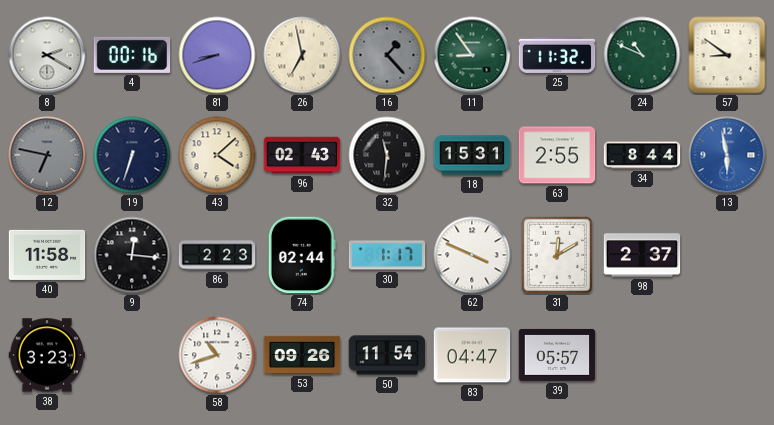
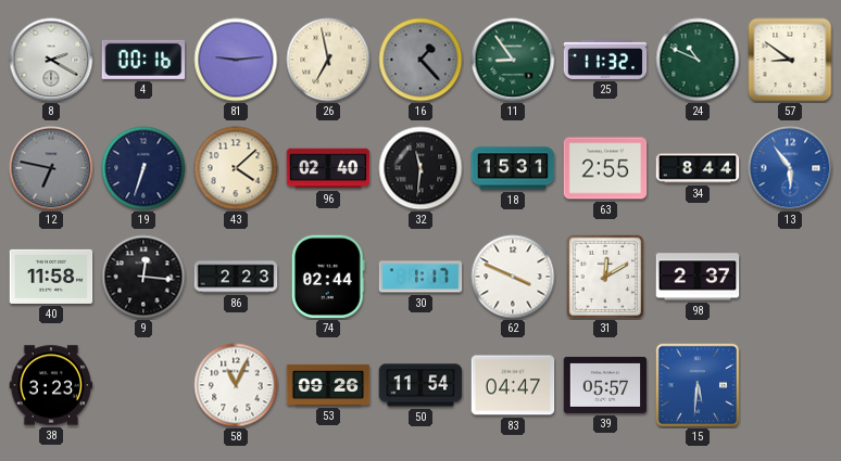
81: 8:42 -> 9:14
96: 02:43 -> 02:40
13: 5:58 -> 5:54
58: 10:42 -> 11:04
15: none -> 5:31
